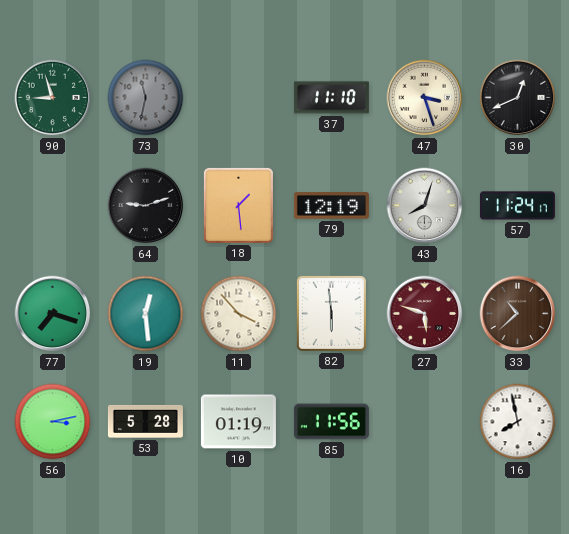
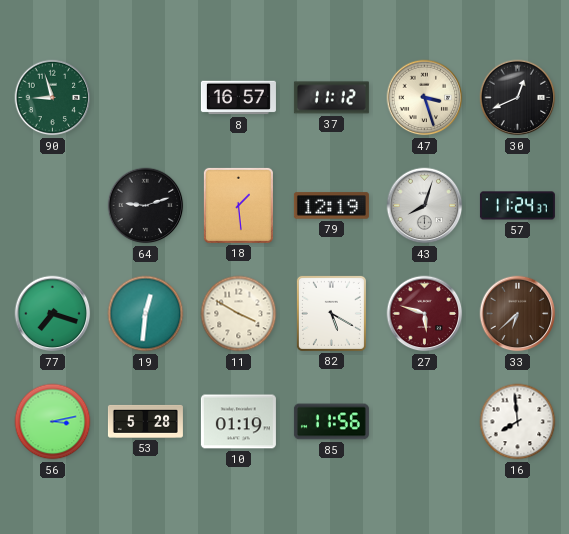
73: 11:32 -> none
8: none -> 16:57
37: 11:10 -> 11:12
57: 11:24:17 -> 11:24:37
19: 12:29 -> 12:31
11: 3:53 -> 3:50
82: 5:59 -> 5:20
33: 10:38 -> 6:38
16: 7:58 -> 7:59
